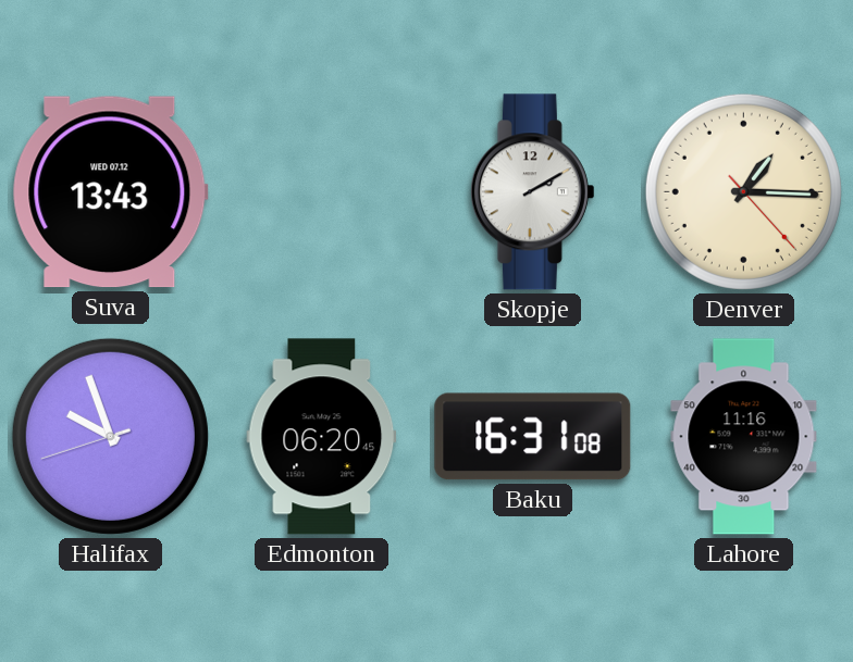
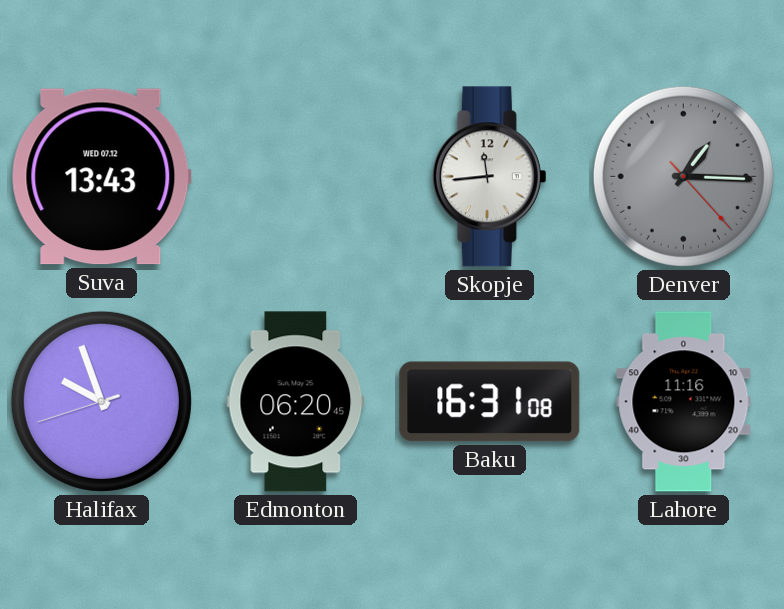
Skopje: 2:10 -> 11:44
Denver dial: cream -> grey
